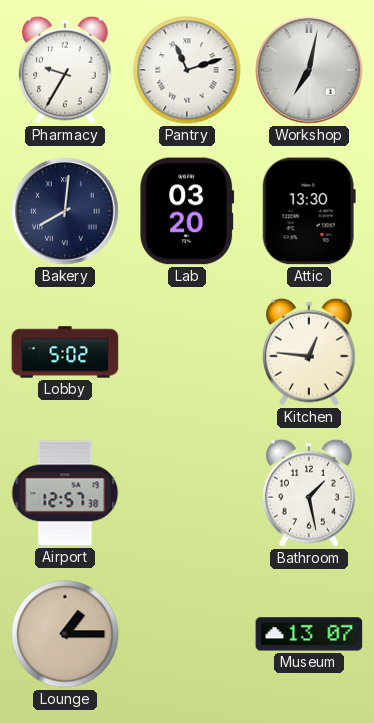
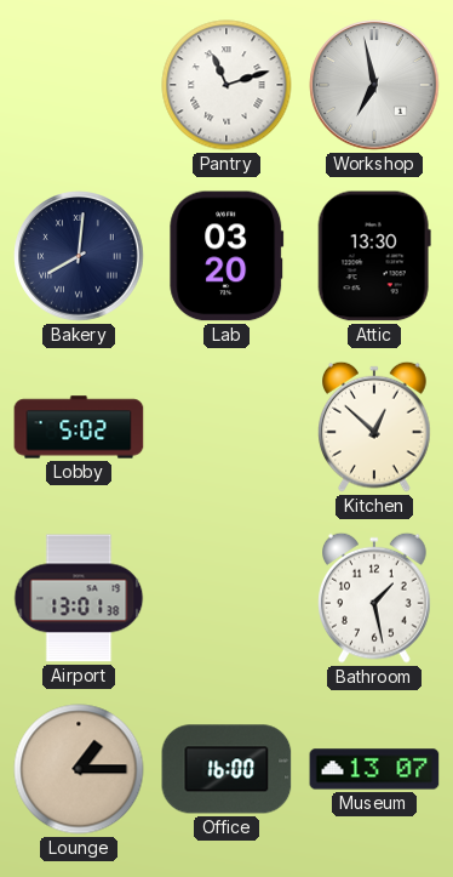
Pharmacy: 9:35 -> none
Workshop: 7:02 -> 6:58
Kitchen: 12:46 -> 12:52
Airport: 12:57 -> 13:01
Office: none -> 16:00
